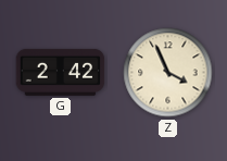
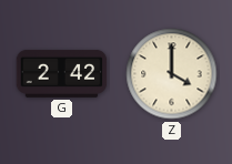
Z: 3:56 -> 4:00
